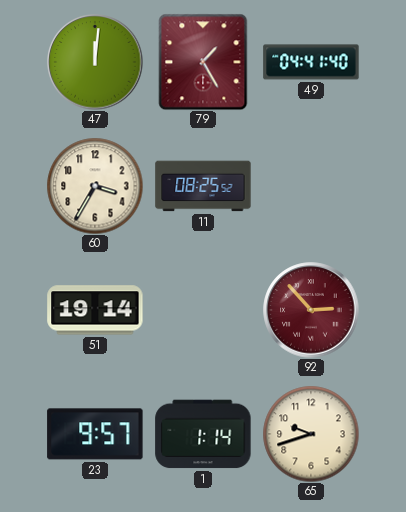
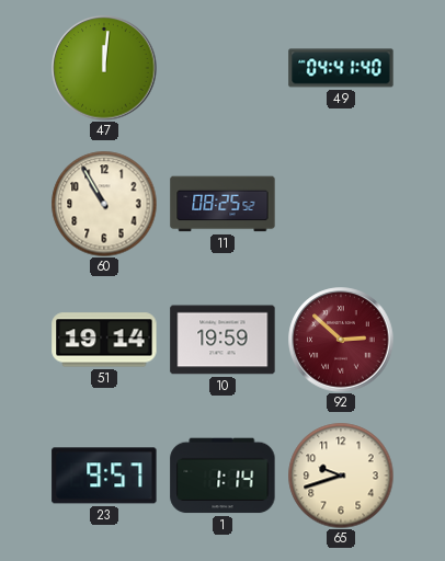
79: 1:25 -> none
60: 3:35 -> 10:55
10: none -> 19:59
92: 2:53 -> 2:52
